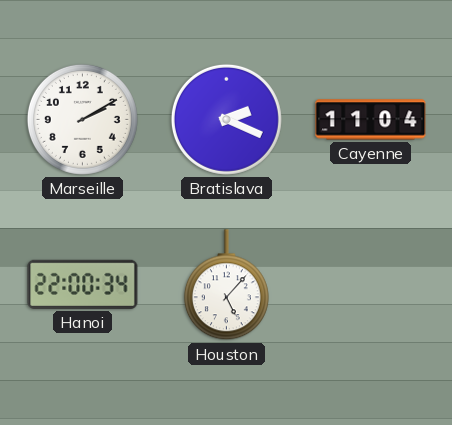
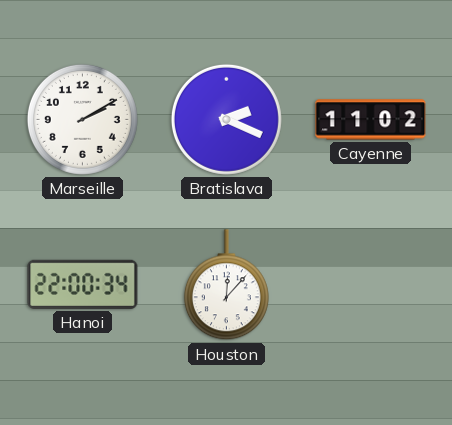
Cayenne: 11:04 -> 11:02
Houston: 5:07 -> 12:07
